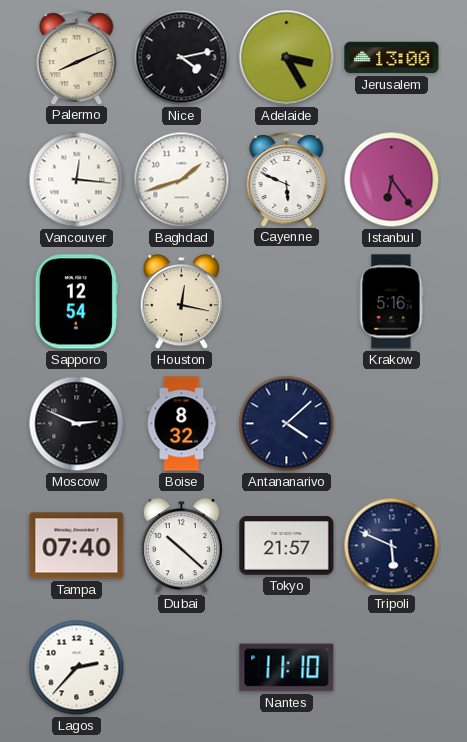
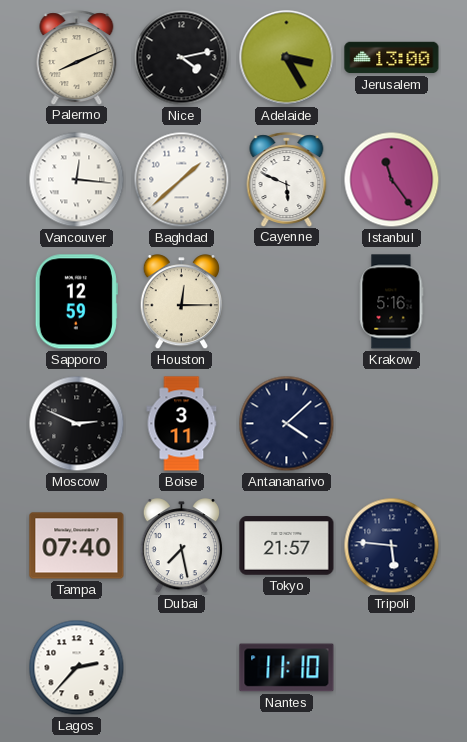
Baghdad: 1:42 -> 1:38
Istanbul: 6:24 -> 11:24
Sapporo: 12:54 -> 12:59
Houston: 12:17 -> 12:15
Boise: 8:32 -> 3:11
Dubai: 10:22 -> 7:28
Tripoli: 5:49 -> 5:46
